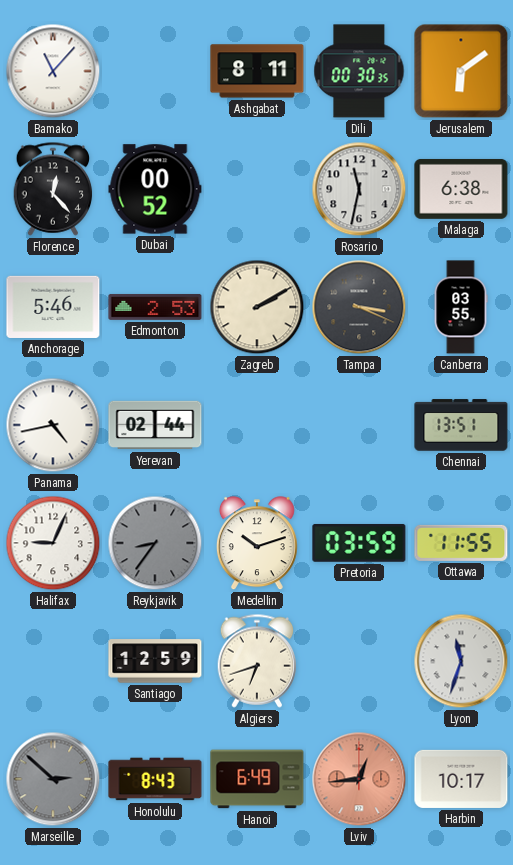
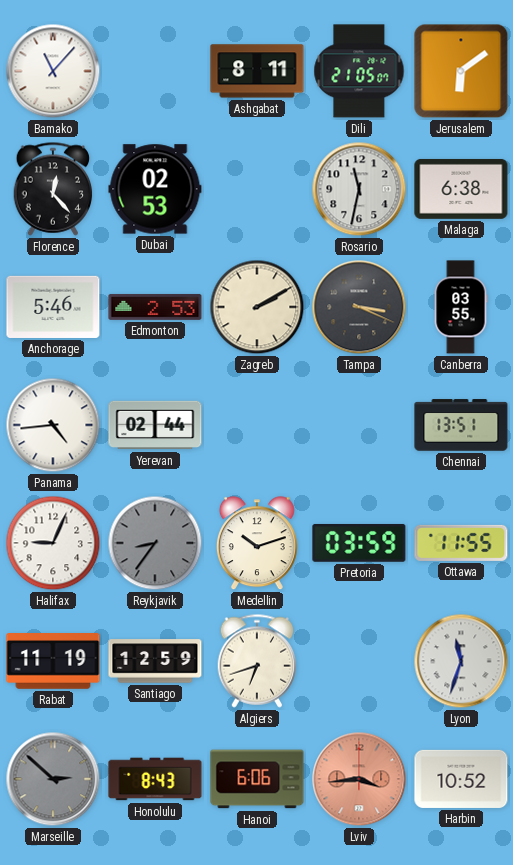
Dili: 00:30 -> 21:05
Dubai: 00:52 -> 02:53
Panama: 4:43 -> 4:44
Rabat: none -> 11:19
Hanoi: 6:49 -> 6:06
Lviv: 12:44 -> 3:44
Harbin: 10:17 -> 10:52
